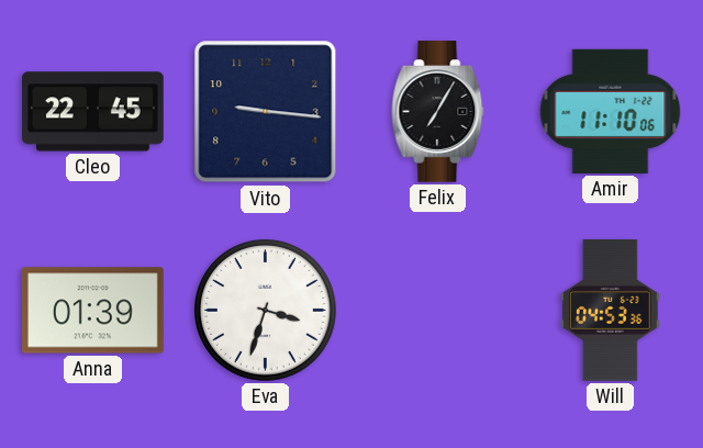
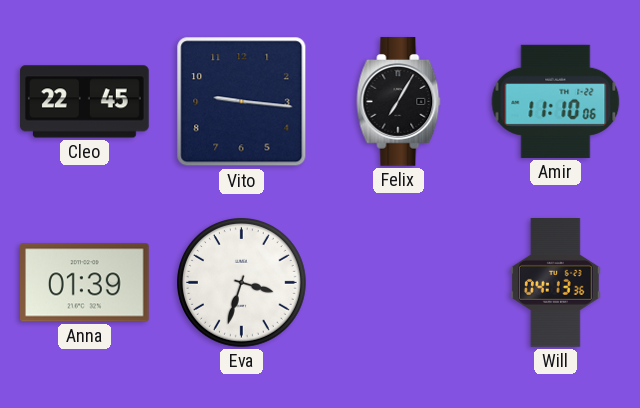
Will: 04:53 -> 04:13
